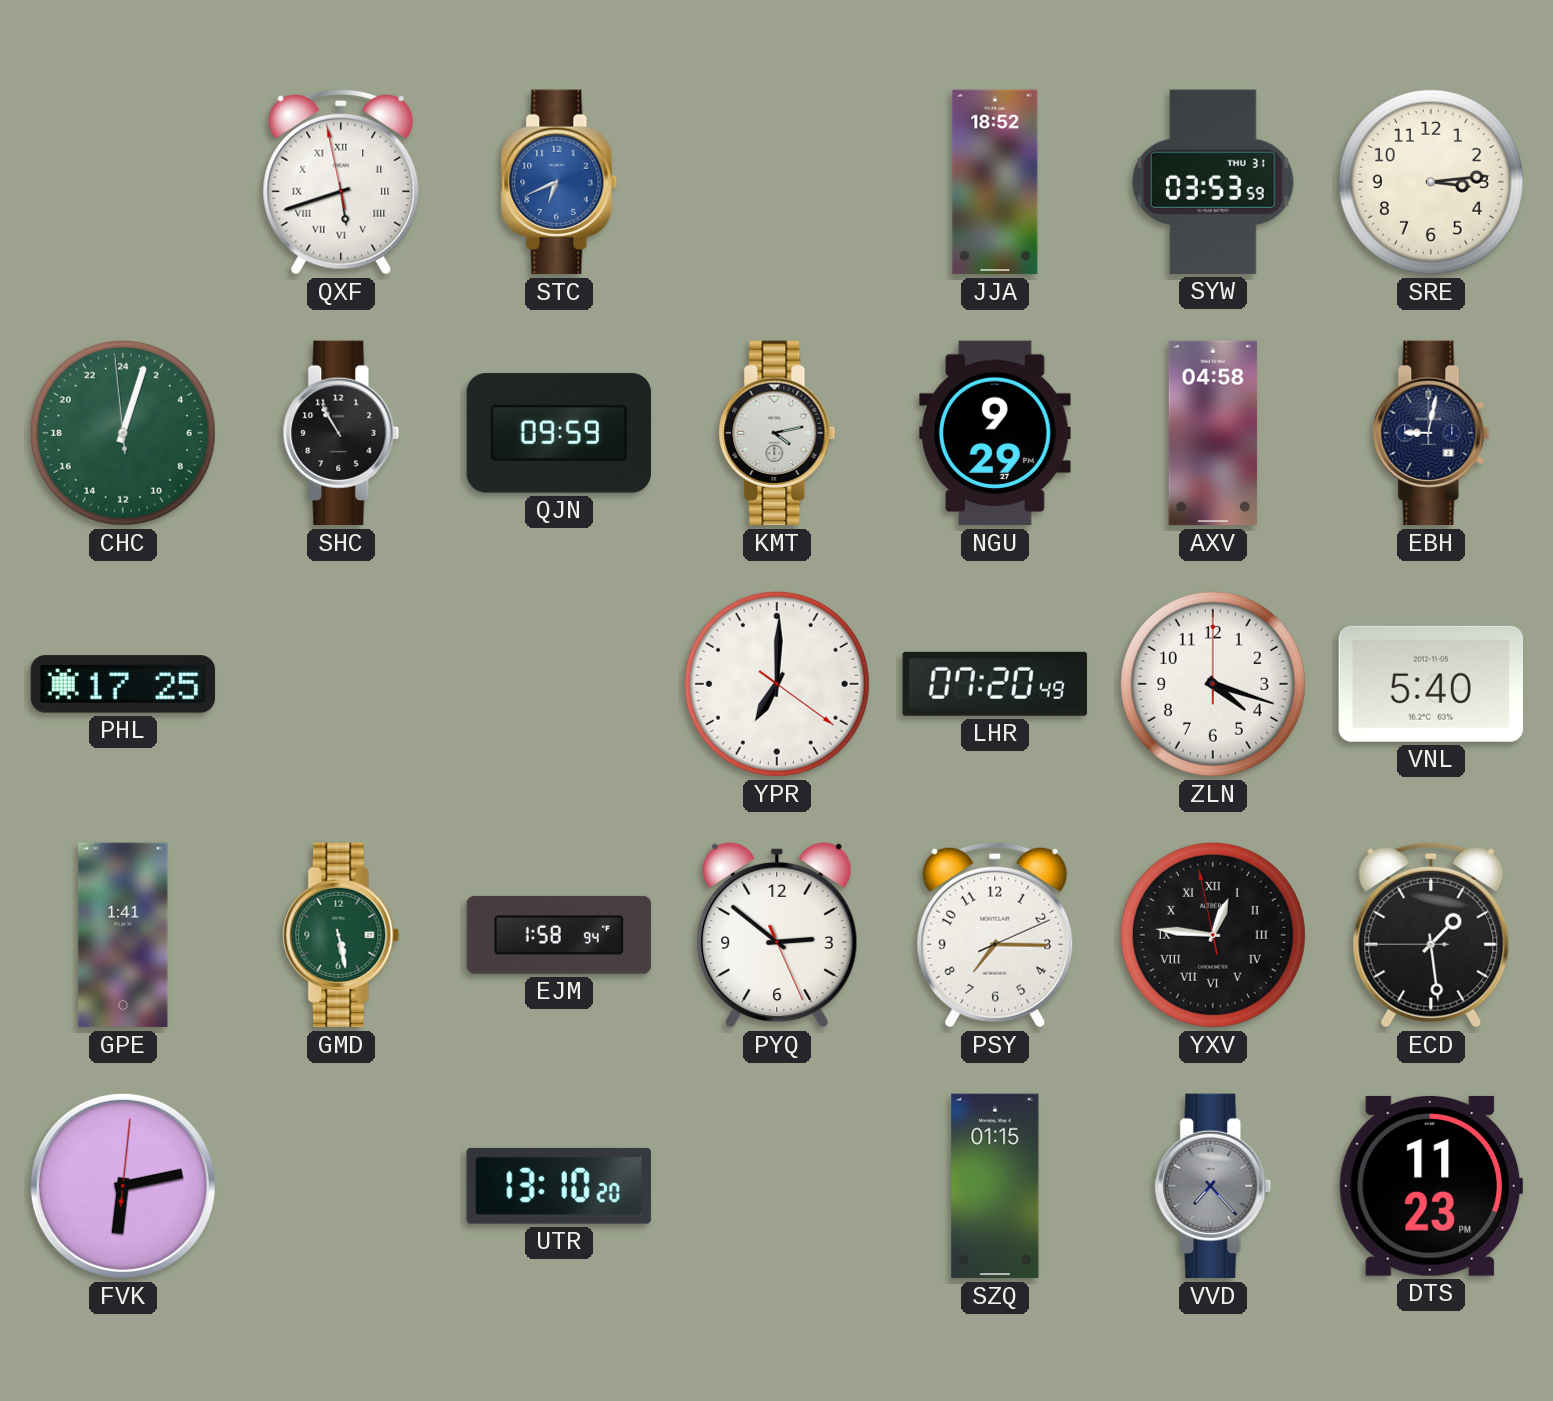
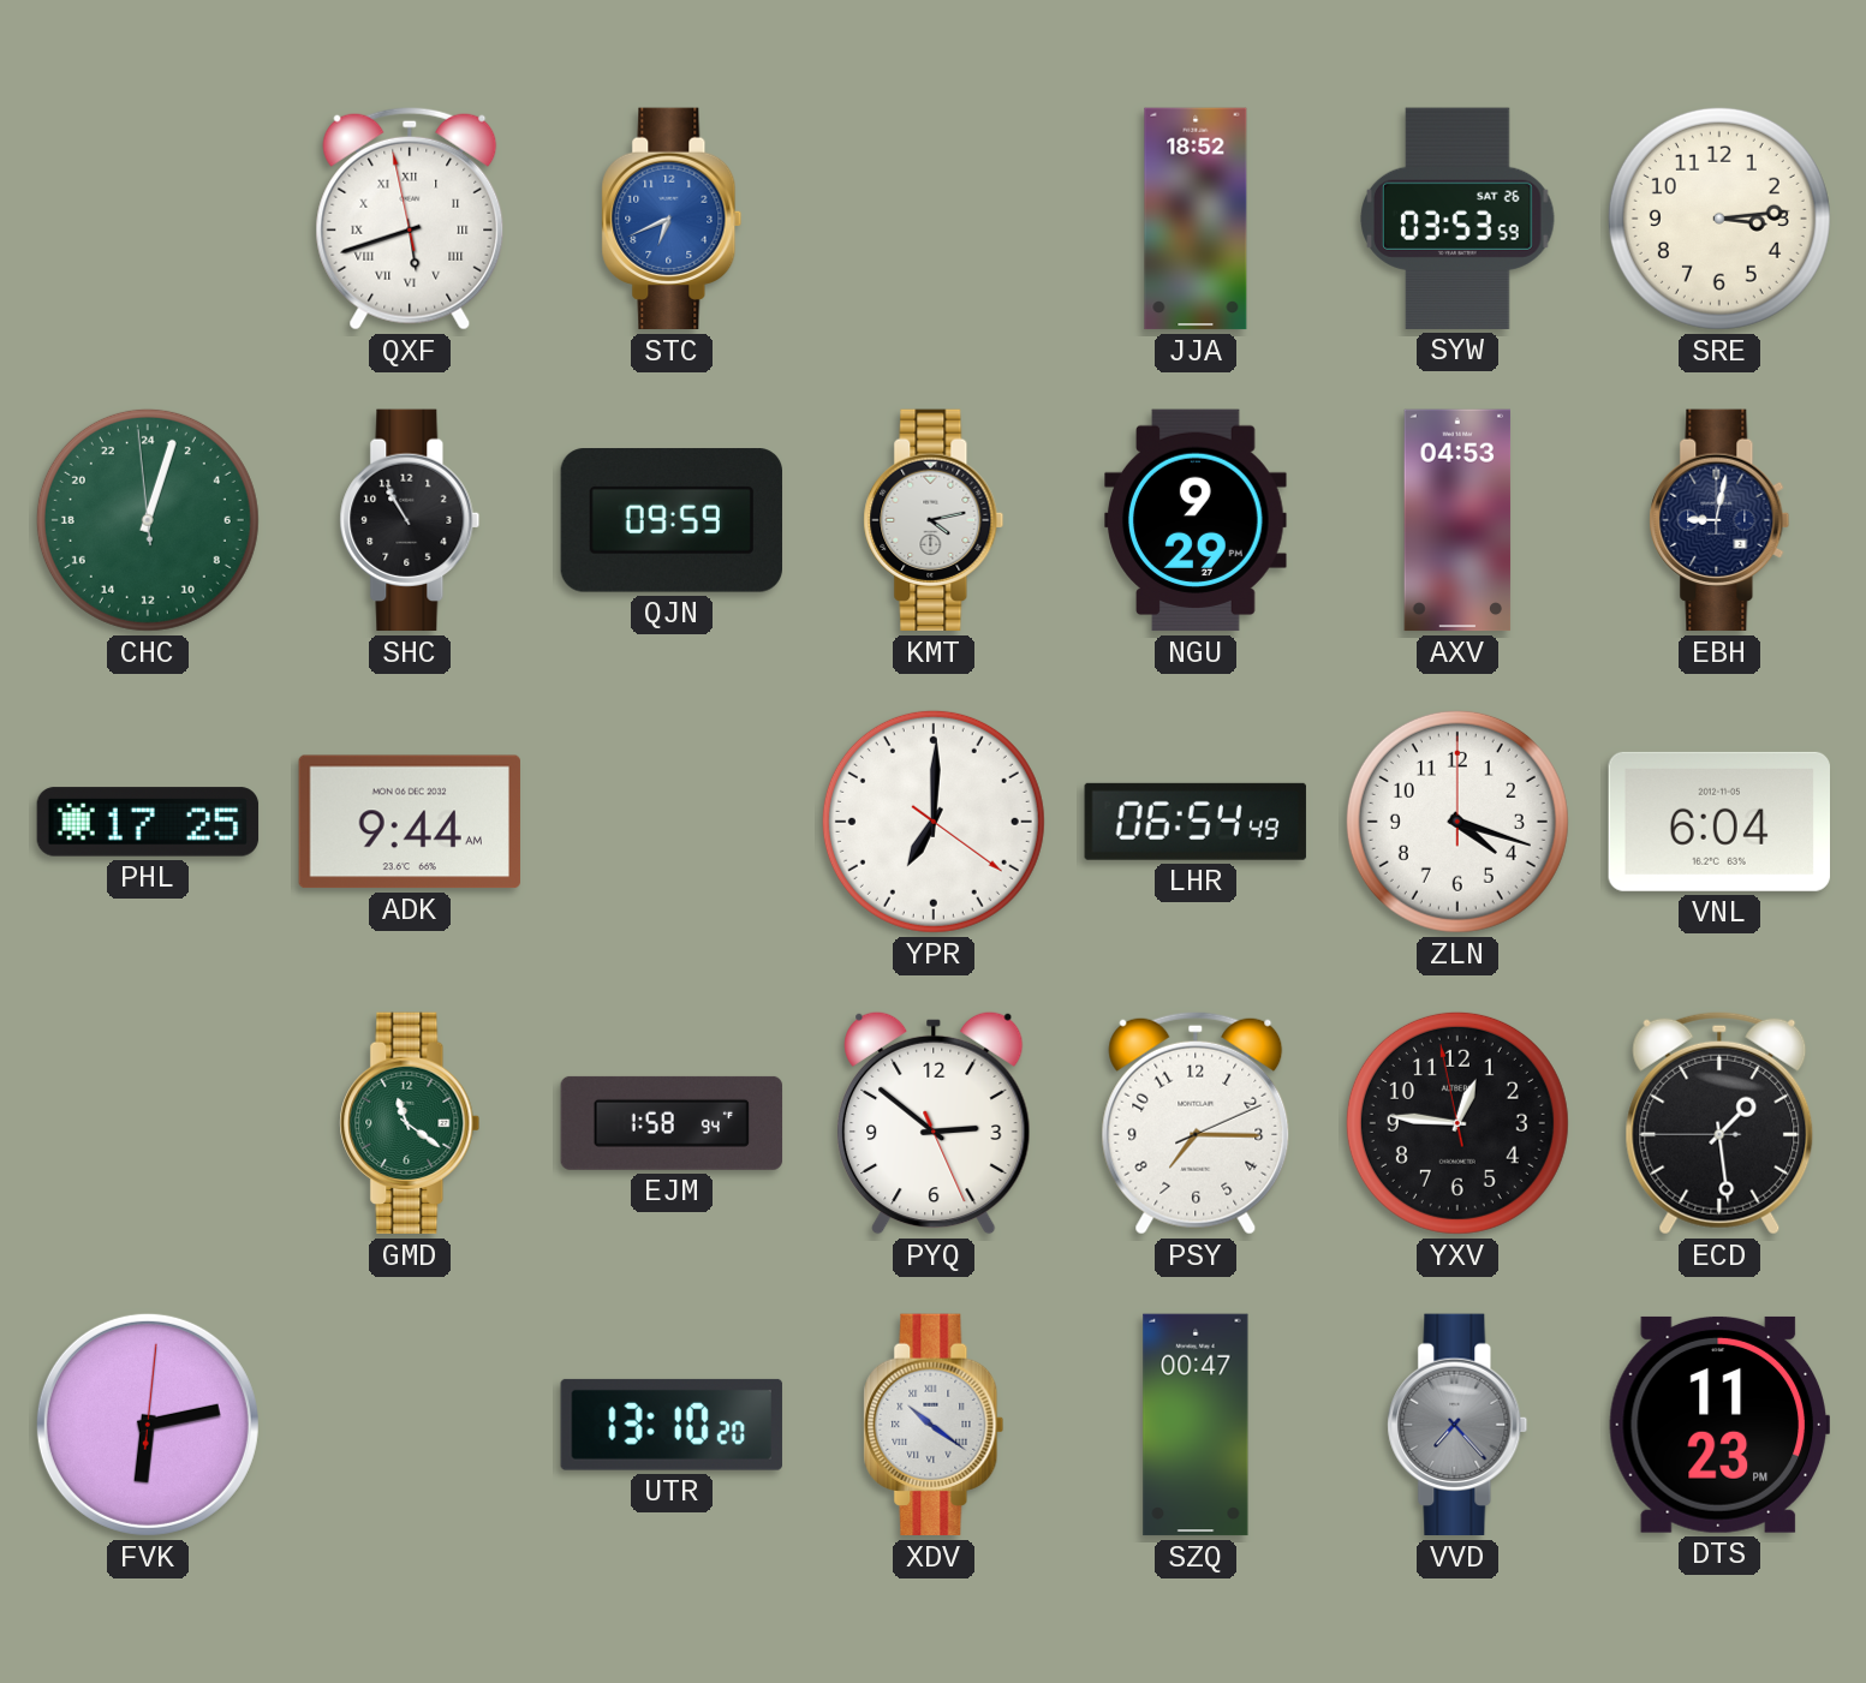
SYW date: THU 31 -> SAT 26
AXV: 04:58 -> 04:53
ADK: none -> 9:44
LHR: 07:20 -> 06:54
VNL: 5:40 -> 6:04
GPE: 1:41 -> none
GMD: 5:28 -> 11:21
YXV numerals: Roman -> Arabic
XDV: none -> 10:21
SZQ: 01:15 -> 00:47
